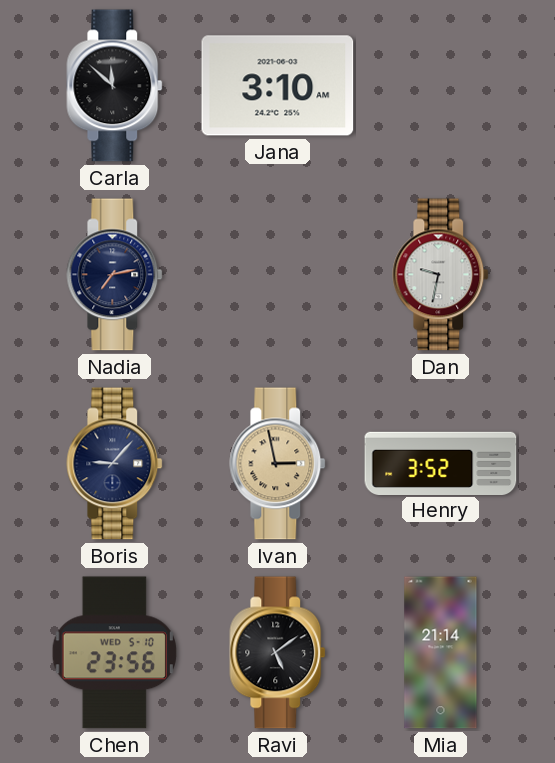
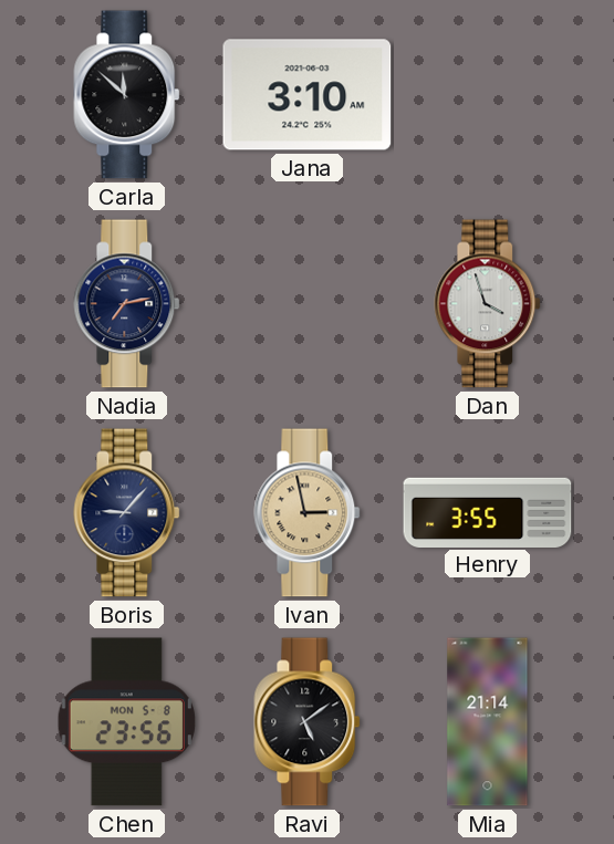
Dan: 9:32 -> 3:57
Henry: 3:52 -> 3:55
Chen date: WED 5-10 -> MON 5-8
